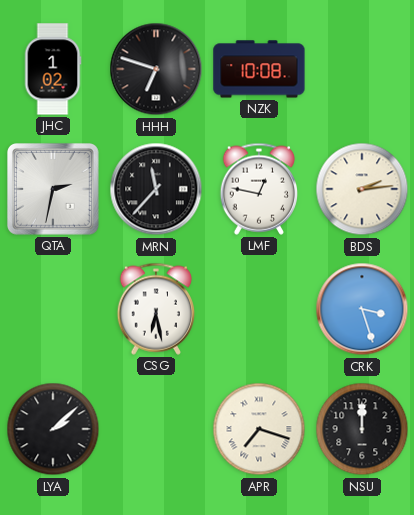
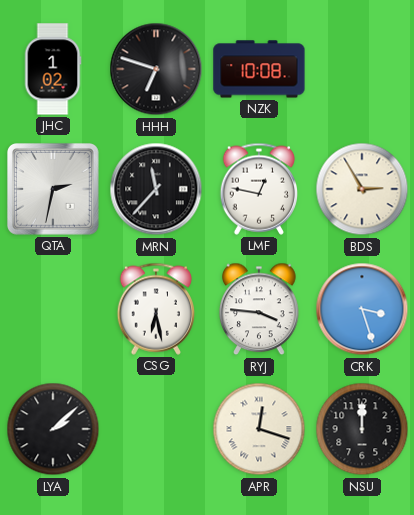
BDS: 2:14 -> 2:55
RYJ: none -> 3:46
APR: 7:18 -> 12:18
